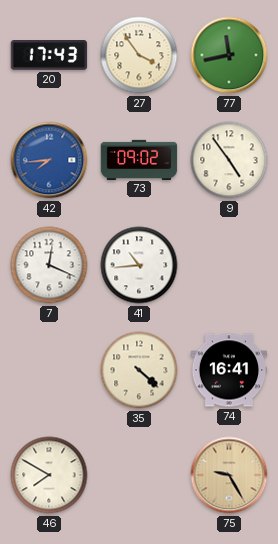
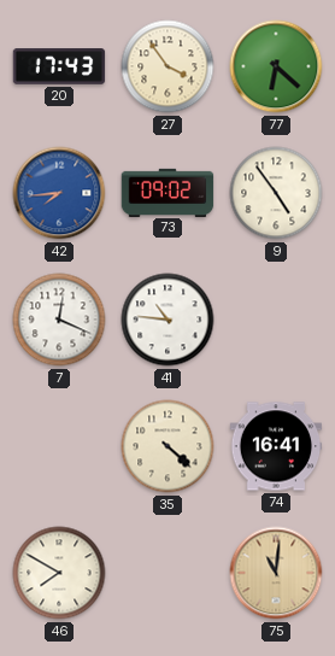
77: 11:43 -> 6:22
41: 10:44 -> 10:46
75: 9:25 -> 11:01
